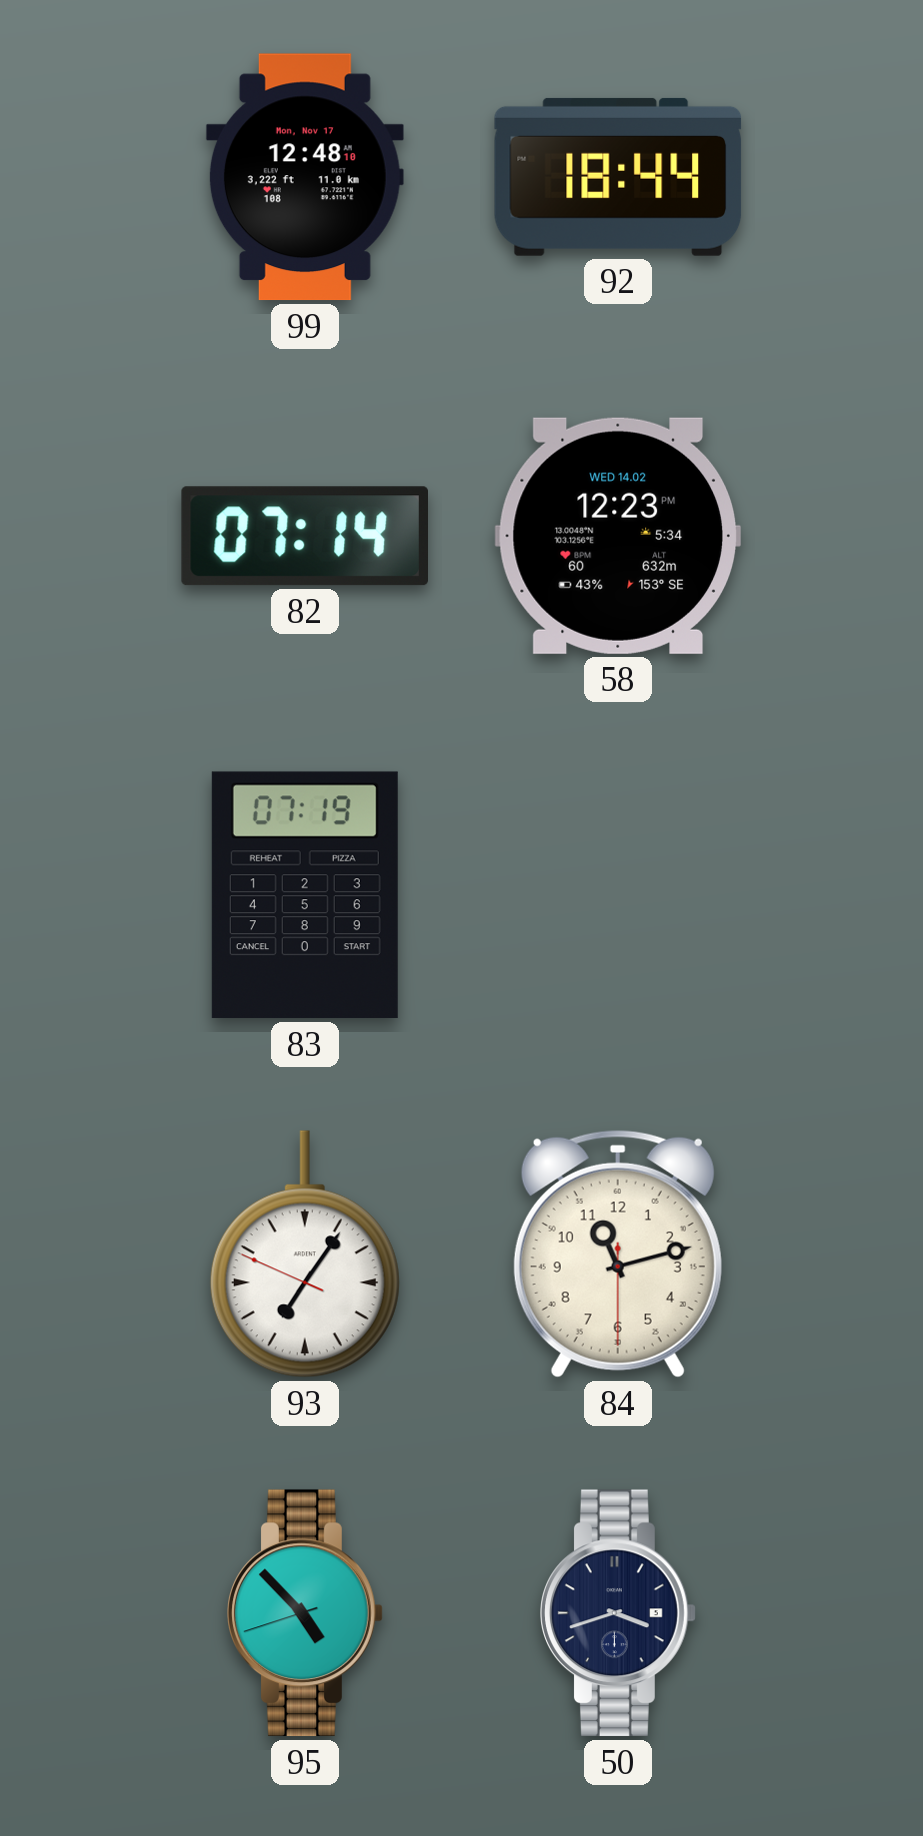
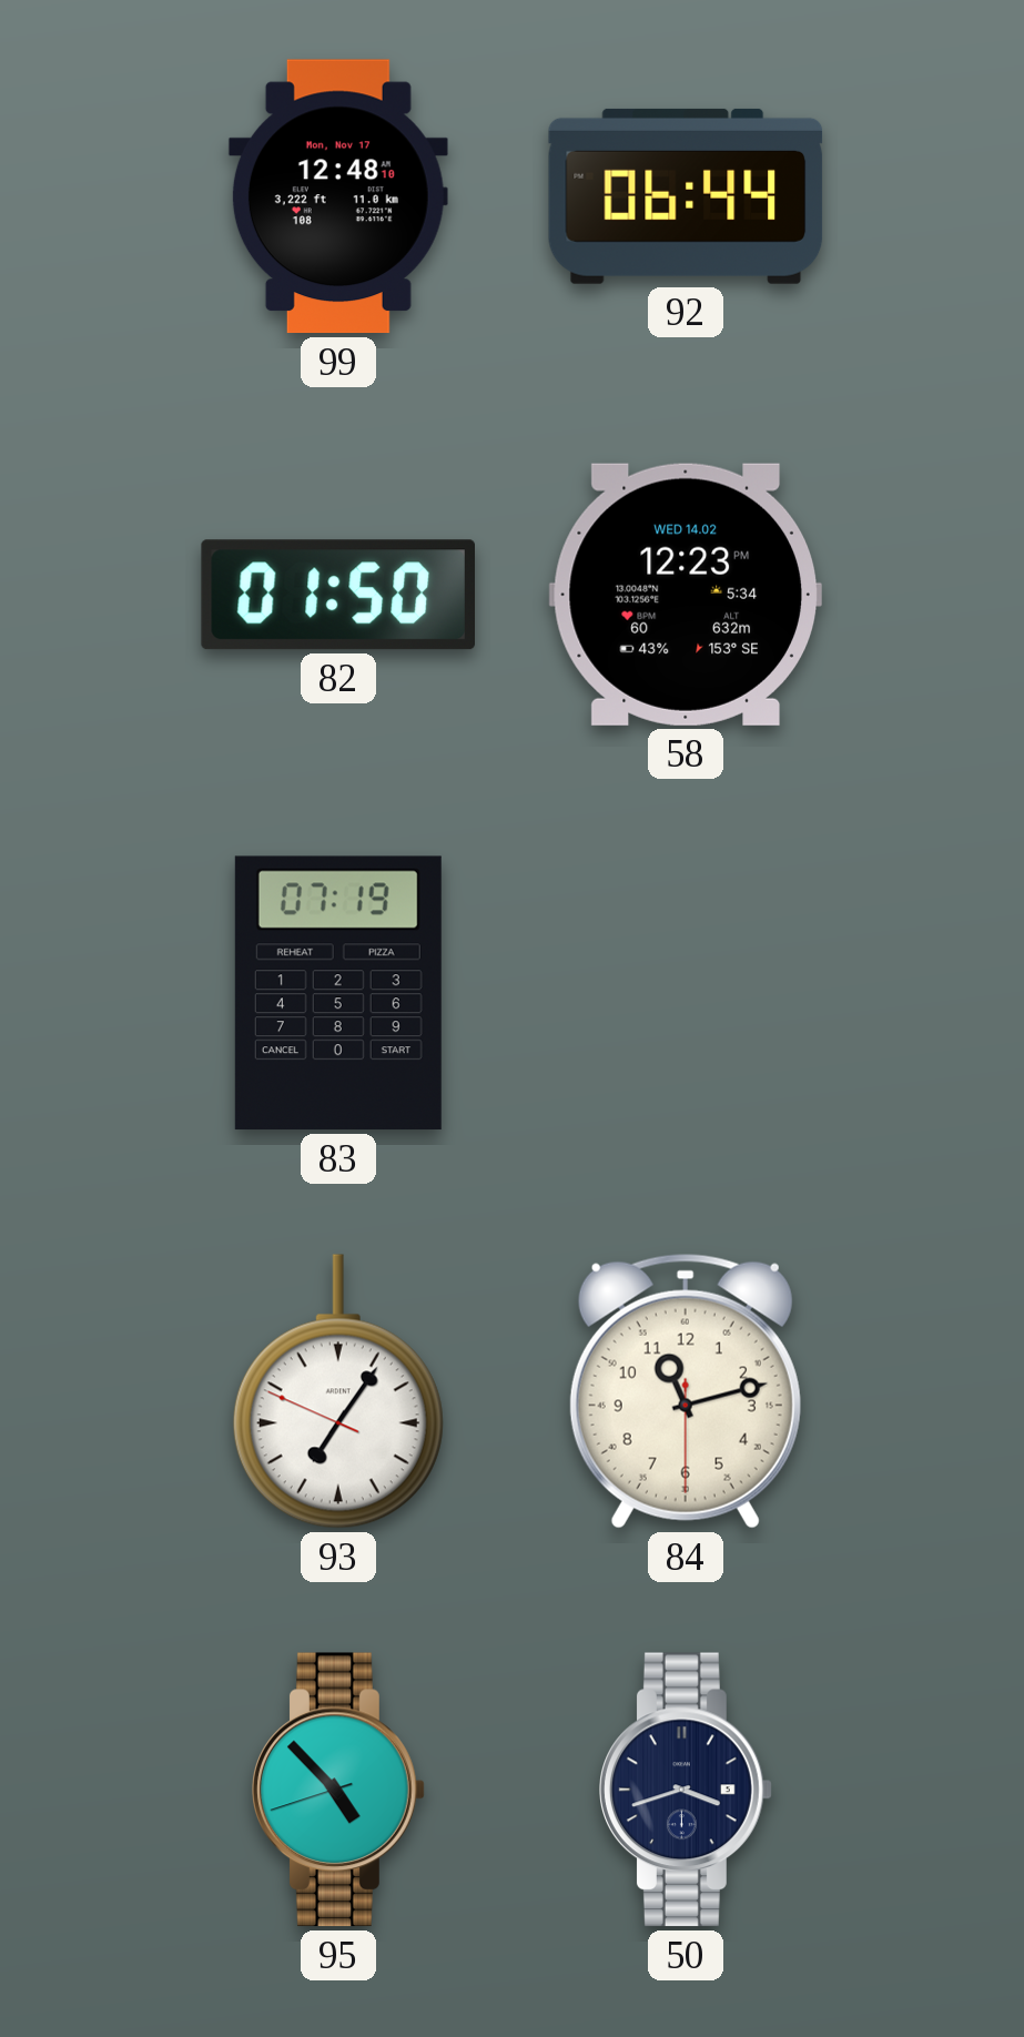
92: 18:44 -> 06:44
82: 07:14 -> 01:50
